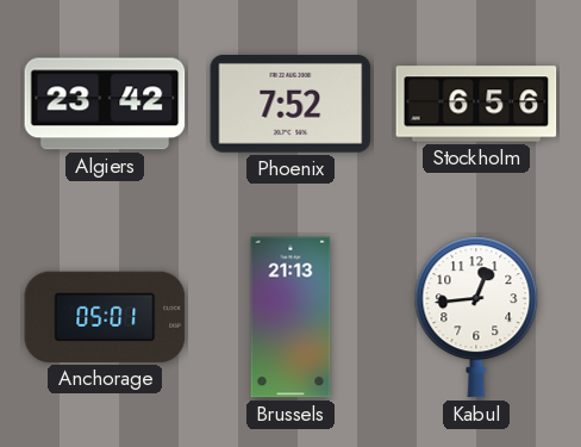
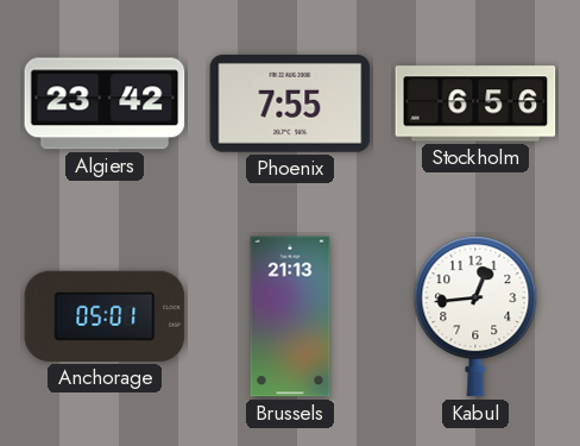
Phoenix: 7:52 -> 7:55
